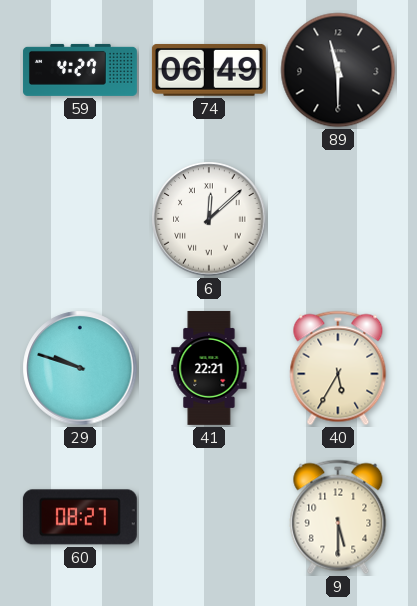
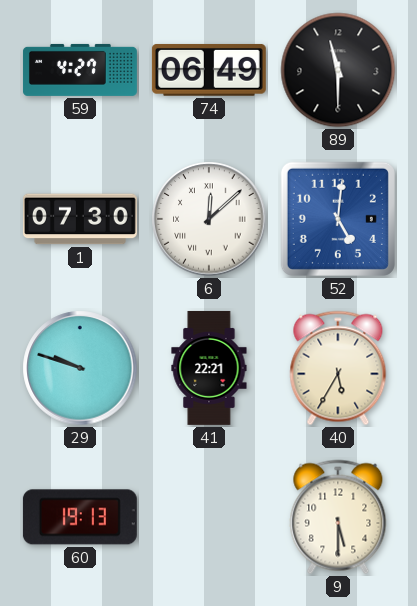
1: none -> 07:30
52: none -> 5:01
60: 08:27 -> 19:13
